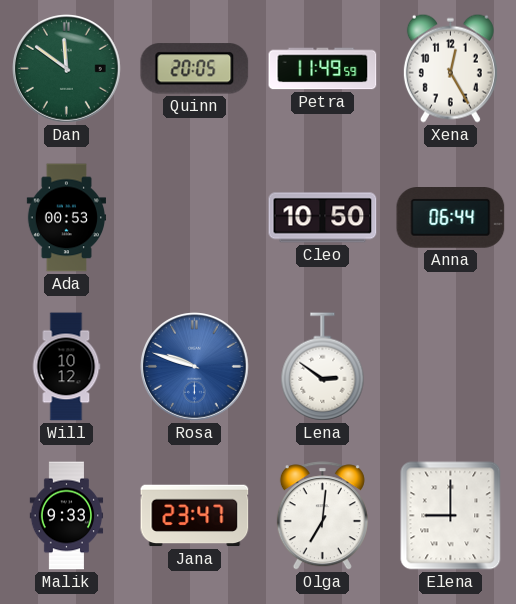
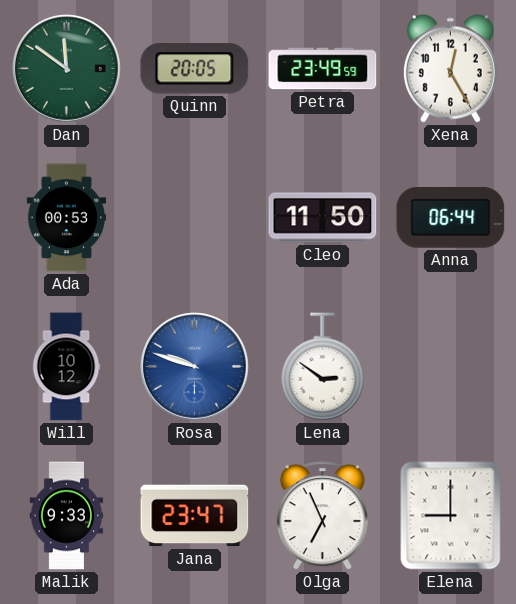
Petra: 11:49 -> 23:49
Cleo: 10:50 -> 11:50
Olga: 7:01 -> 6:56
